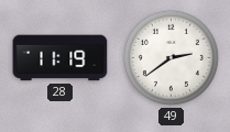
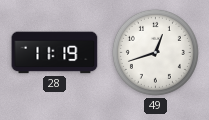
49: 2:39 -> 12:42
